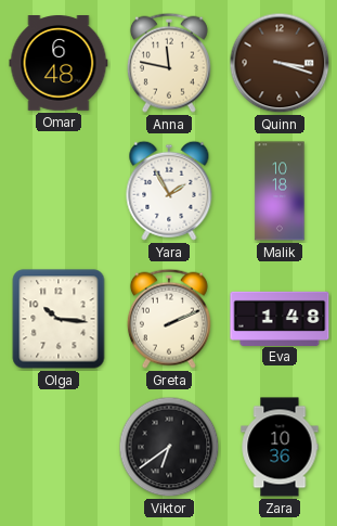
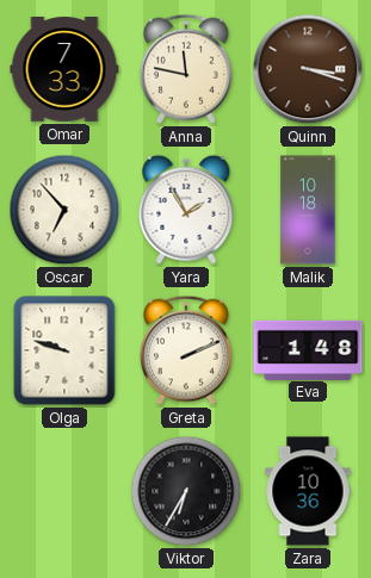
Omar: 6:48 -> 7:33
Oscar: none -> 6:53
Olga: 10:16 -> 9:48
Viktor: 6:39 -> 6:35
